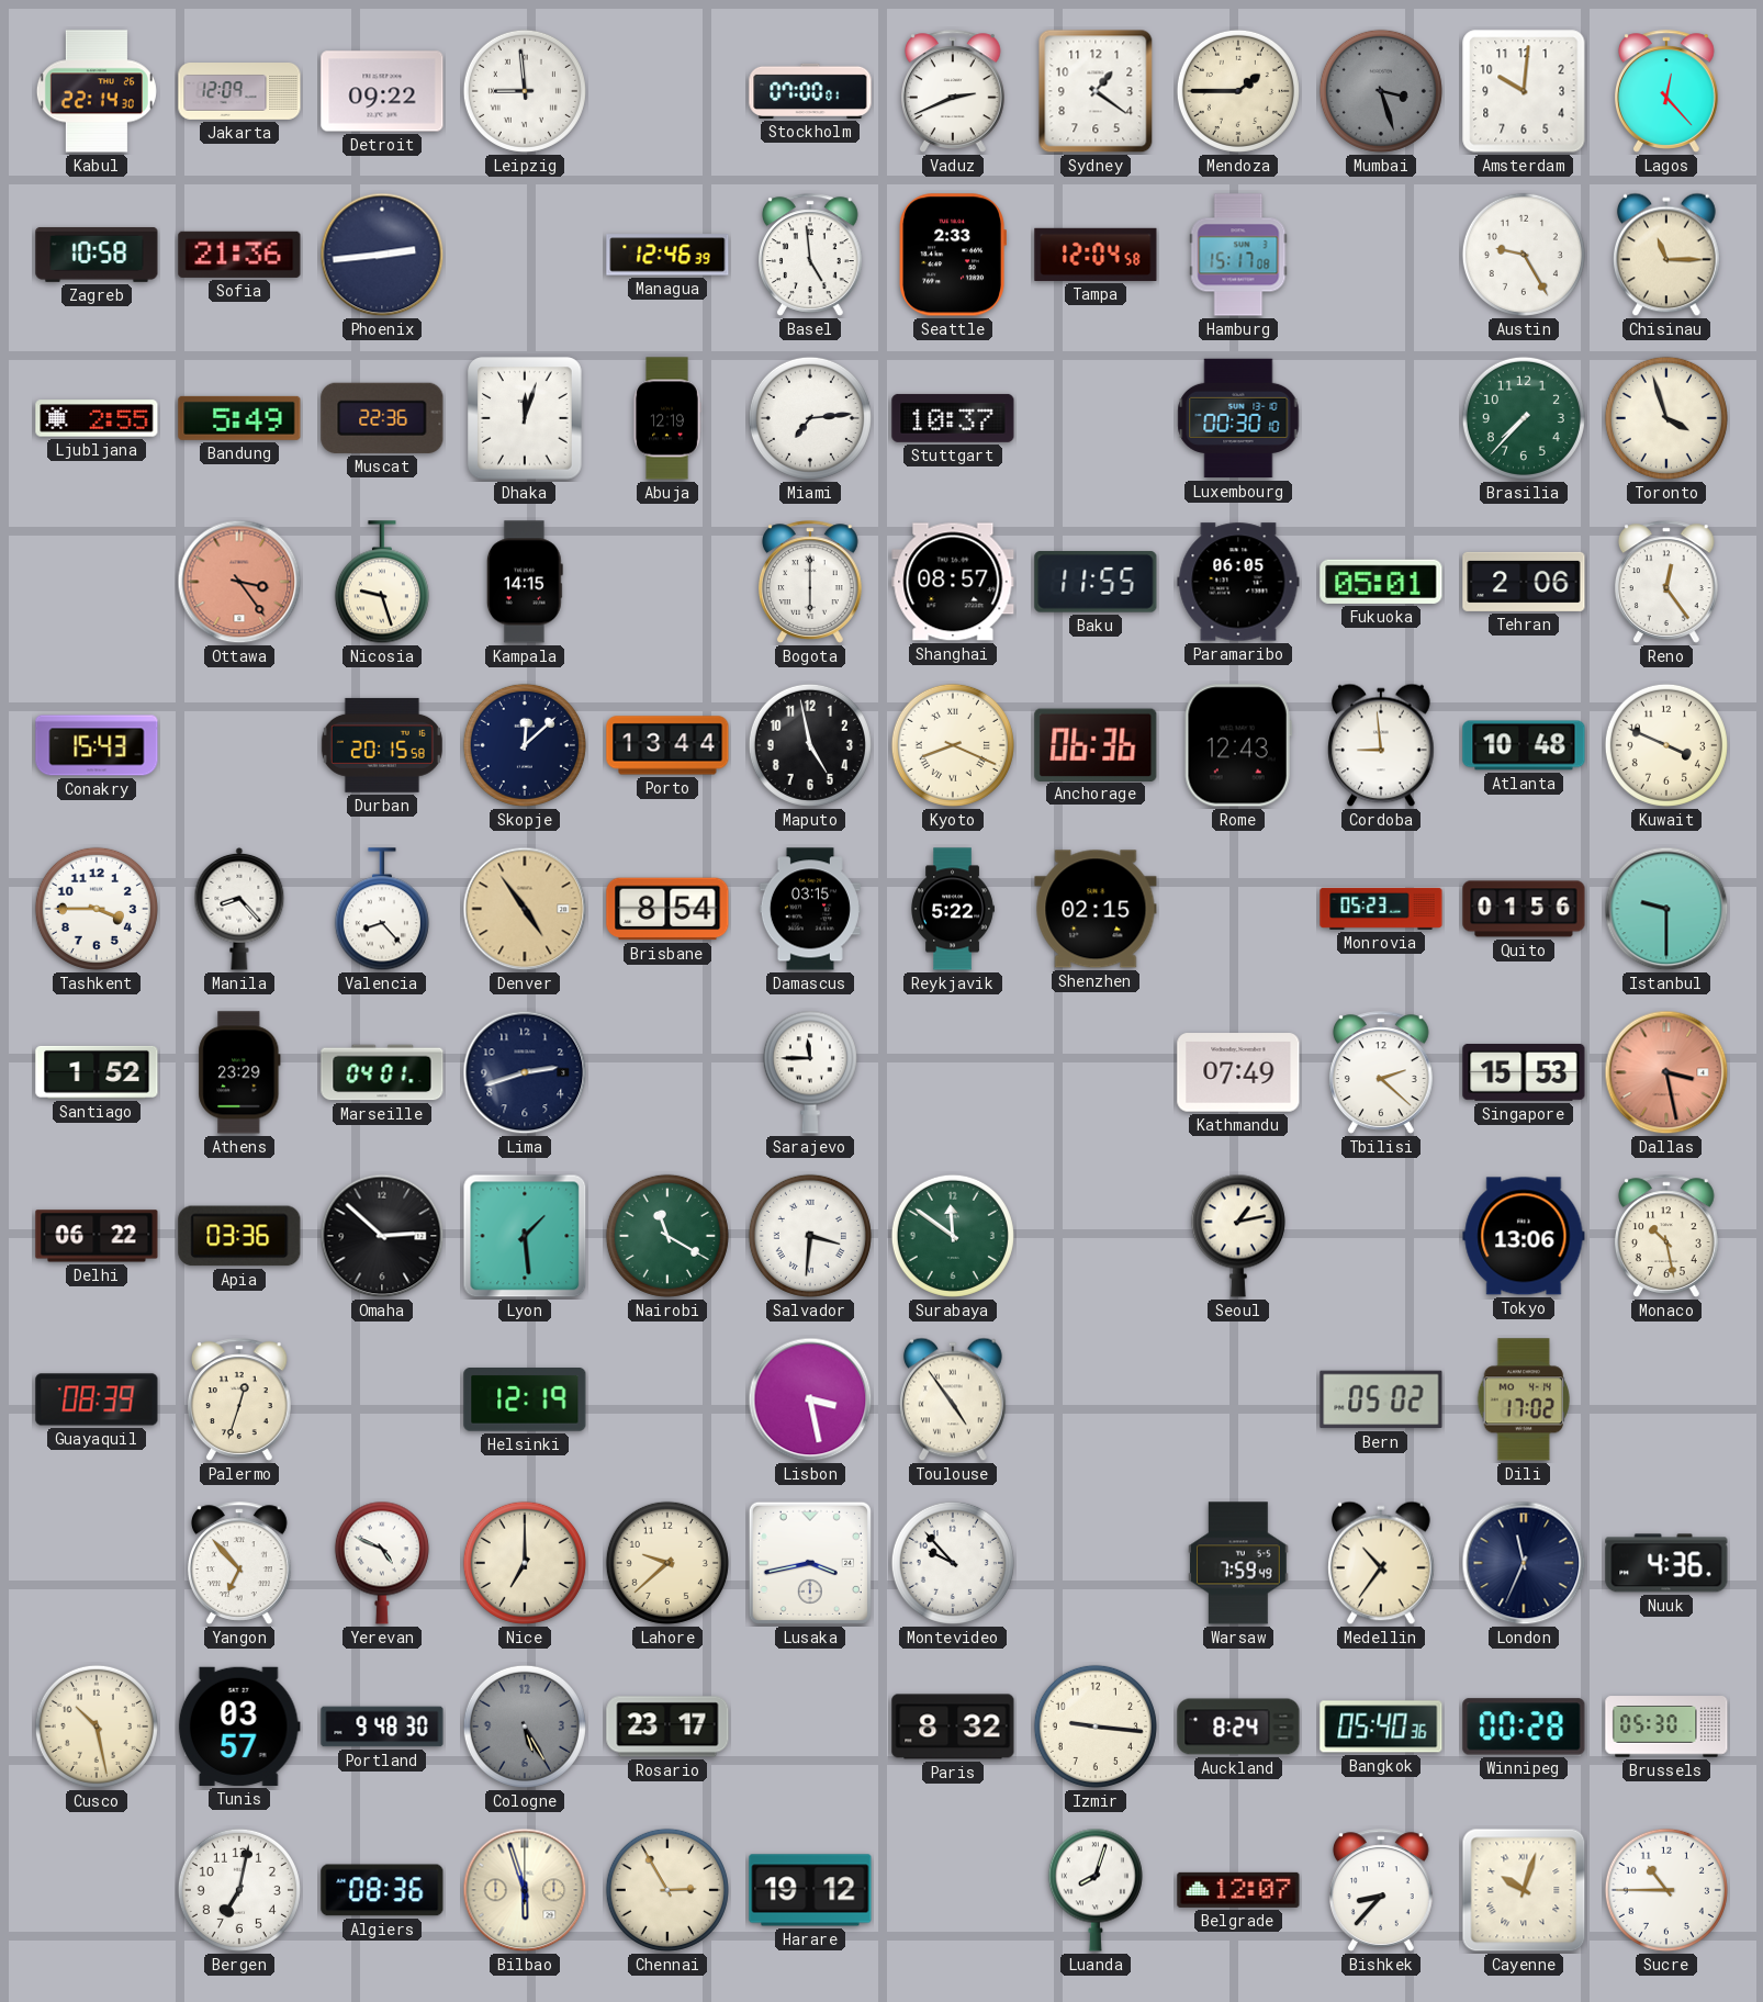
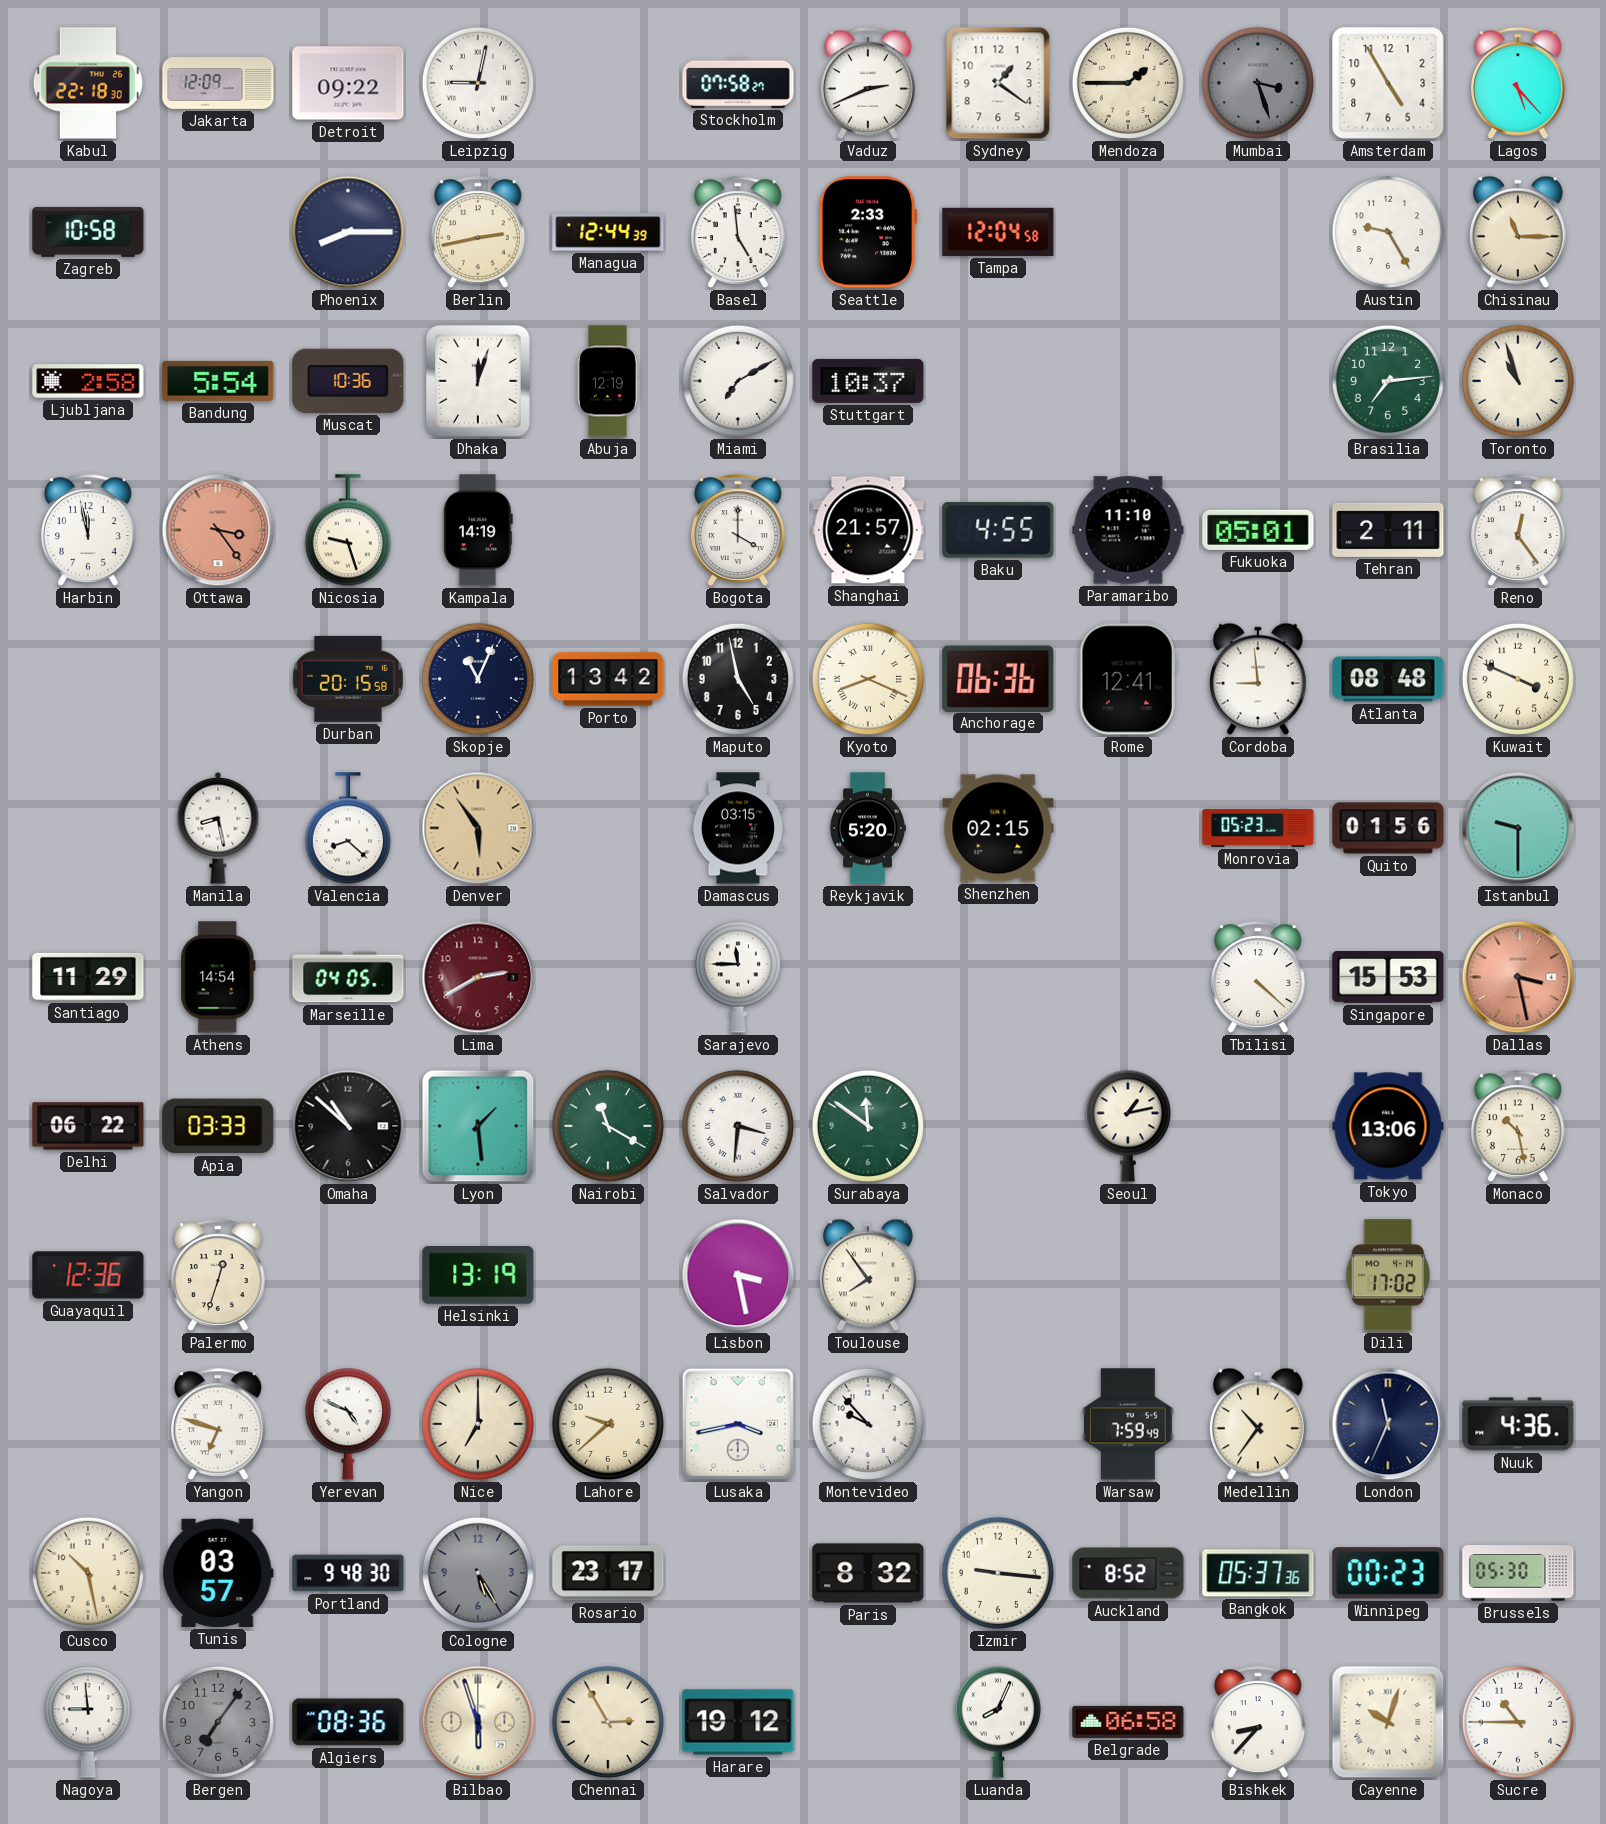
Kabul: 22:14 -> 22:18
Leipzig: 8:59 -> 9:02
Stockholm: 07:00 -> 07:58
Amsterdam: 10:01 -> 4:55
Lagos: 12:23 -> 5:23
Sofia: 21:36 -> none
Phoenix: 2:44 -> 8:15
Berlin: none -> 2:43
Managua: 12:46 -> 12:44
Hamburg: 15:17 -> none
Ljubljana: 2:55 -> 2:58
Bandung: 5:49 -> 5:54
Muscat: 22:36 -> 10:36
Miami: 7:14 -> 7:10
Luxembourg: 00:30 -> none
Brasilia: 7:37 -> 7:14
Toronto: 3:57 -> 10:57
Harbin: none -> 11:58
Kampala: 14:15 -> 14:19
Bogota: 6:00 -> 4:00
Shanghai: 08:57 -> 21:57
Baku: 11:55 -> 4:55
Paramaribo: 06:05 -> 11:10
Tehran: 2:06 -> 2:11
Conakry: 15:43 -> none
Skopje: 12:08 -> 11:04
Porto: 13:44 -> 13:42
Rome: 12:43 -> 12:41
Atlanta: 10:48 -> 08:48
Tashkent: 3:45 -> none
Manila: 8:23 -> 8:28
Valencia: 8:23 -> 8:22
Denver: 4:54 -> 5:54
Brisbane: 8:54 -> none
Reykjavik: 5:22 -> 5:20
Santiago: 1:52 -> 11:29
Athens: 23:29 -> 14:54
Marseille: 04:01 -> 04:05
Lima: 2:42 -> 2:40
Lima dial: navy -> burgundy
Kathmandu: 07:49 -> none
Tbilisi: 2:22 -> 4:22
Apia: 03:36 -> 03:33
Omaha: 2:52 -> 10:52
Guayaquil: 08:39 -> 12:36
Helsinki: 12:19 -> 13:19
Toulouse: 4:54 -> 7:54
Bern: 05:02 -> none
Yangon: 6:53 -> 6:48
Auckland: 8:24 -> 8:52
Bangkok: 05:40 -> 05:37
Winnipeg: 00:28 -> 00:23
Nagoya: none -> 8:59
Bergen: 7:02 -> 7:06
Bergen dial: white -> grey
Luanda: 8:03 -> 8:04
Belgrade: 12:07 -> 06:58
